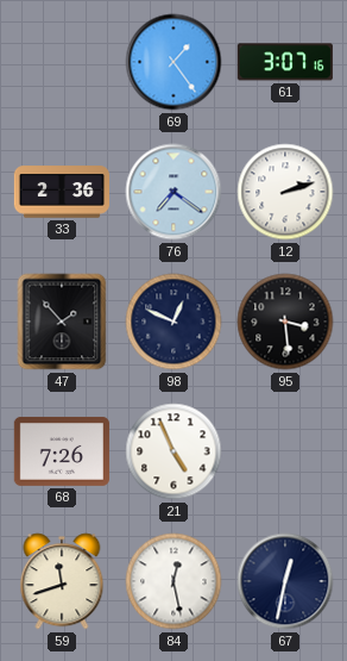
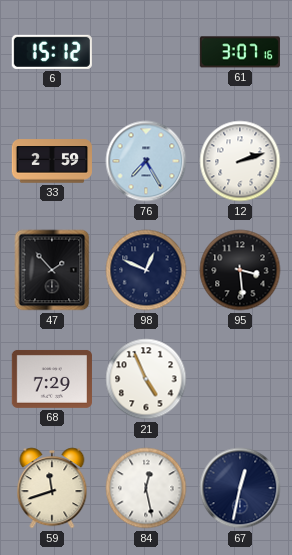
6: none -> 15:12
69: 1:24 -> none
33: 2:36 -> 2:59
76: 7:21 -> 7:25
68: 7:26 -> 7:29
